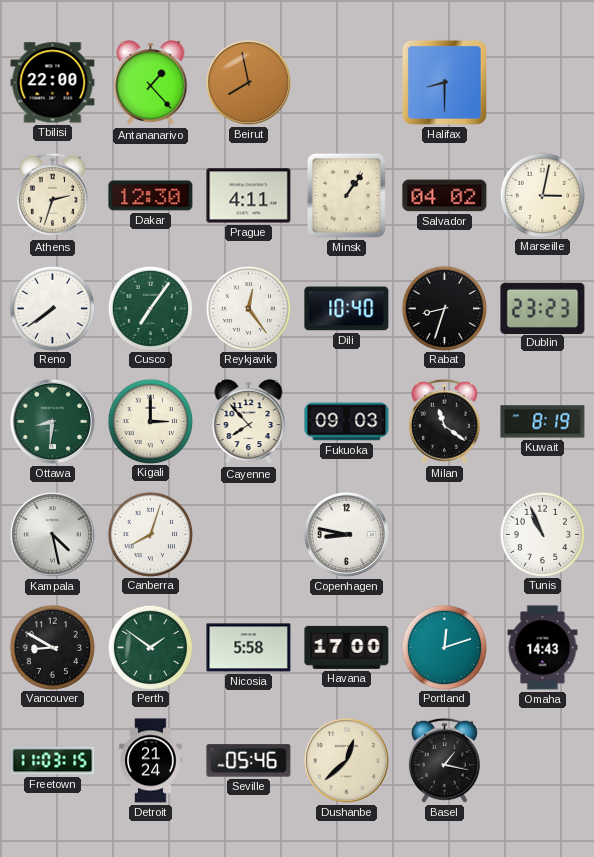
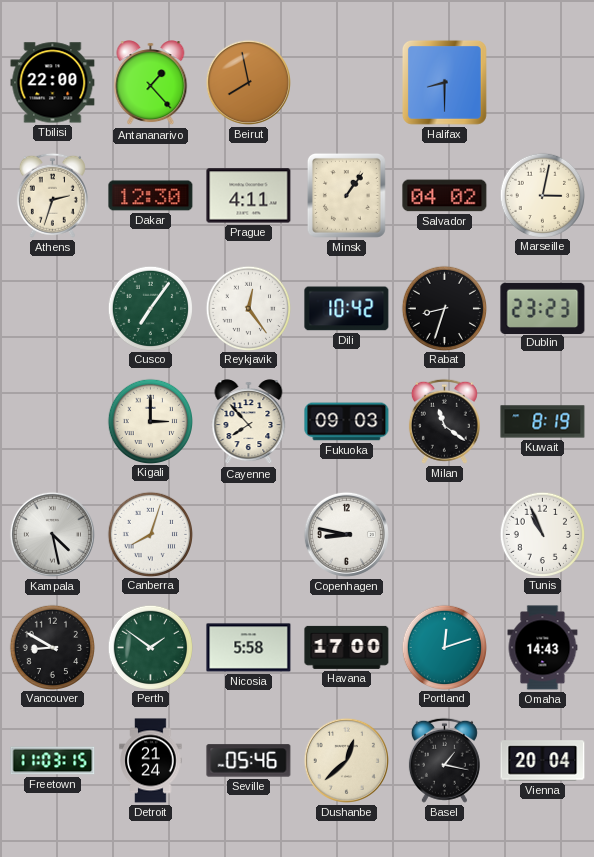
Reno: 7:39 -> none
Dili: 10:40 -> 10:42
Ottawa: 8:31 -> none
Vienna: none -> 20:04
